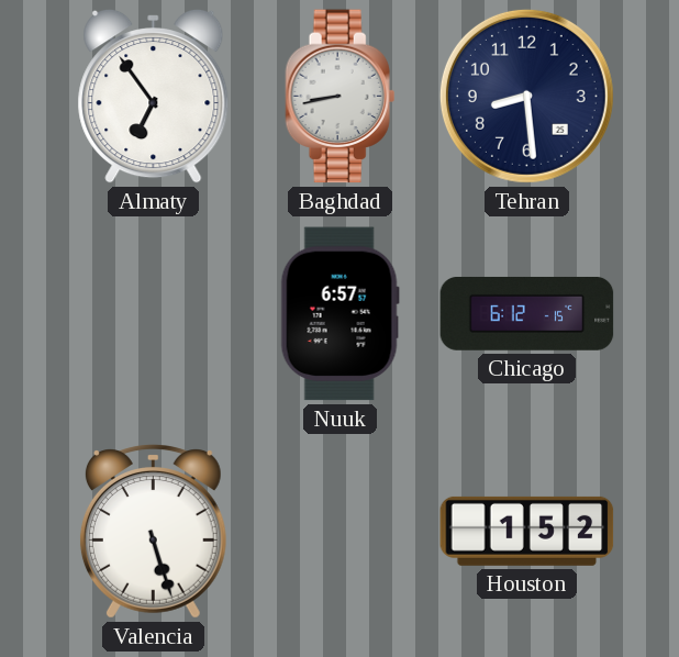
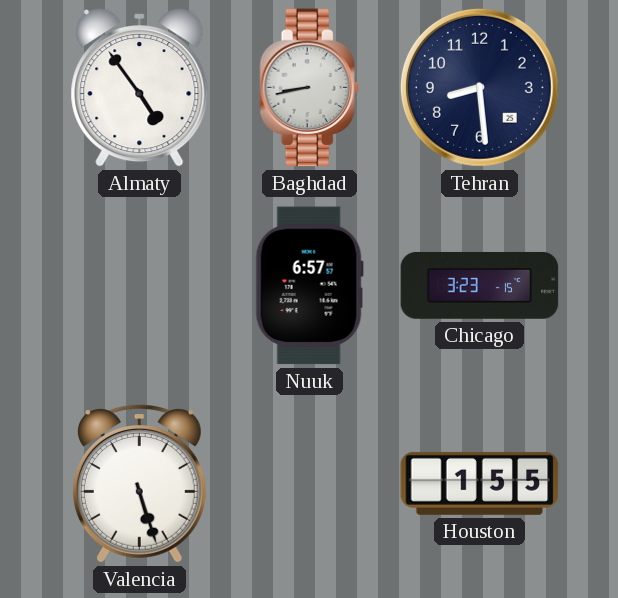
Almaty: 6:54 -> 4:54
Chicago: 6:12 -> 3:23
Houston: 1:52 -> 1:55
